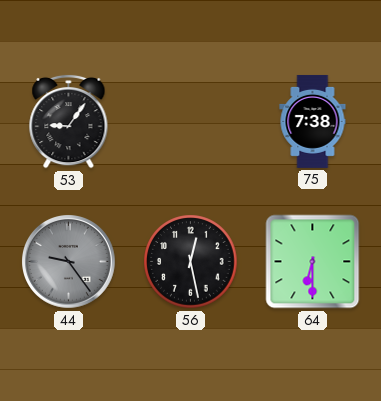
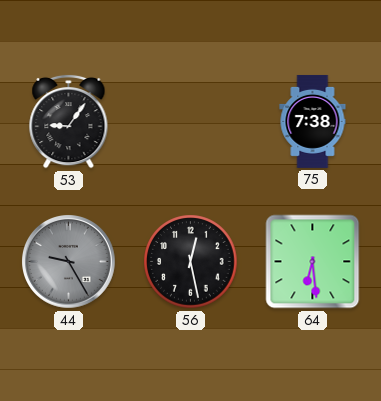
44: 9:24 -> 9:25
64: 6:30 -> 6:29
